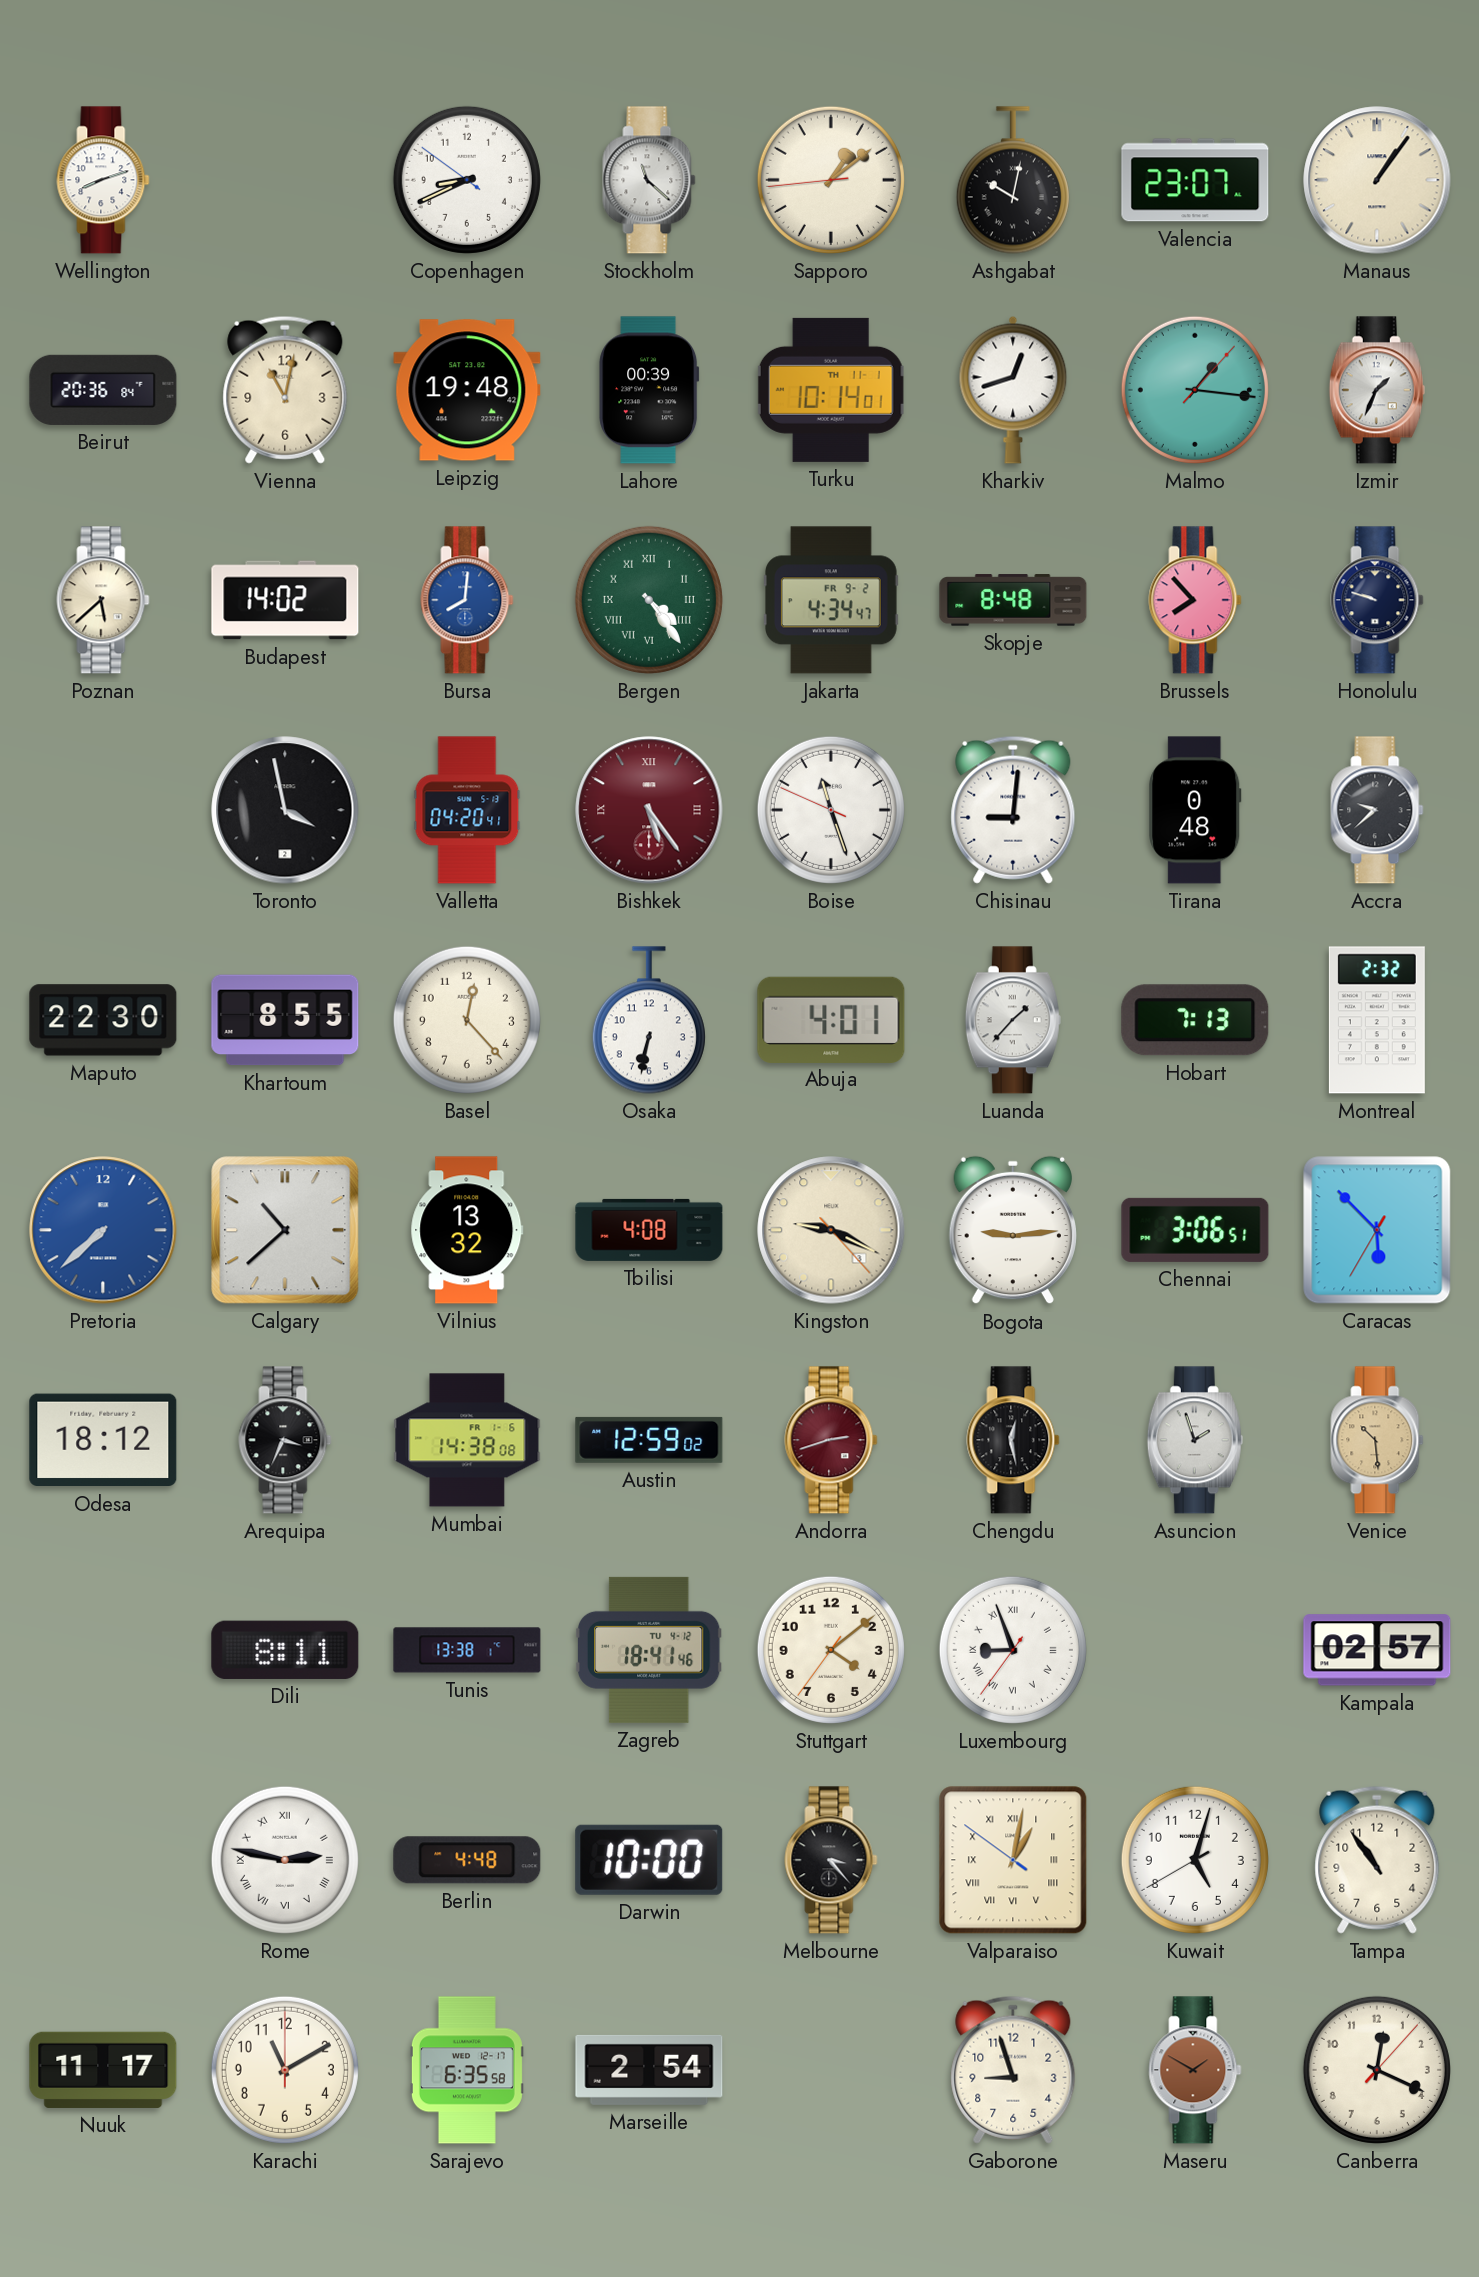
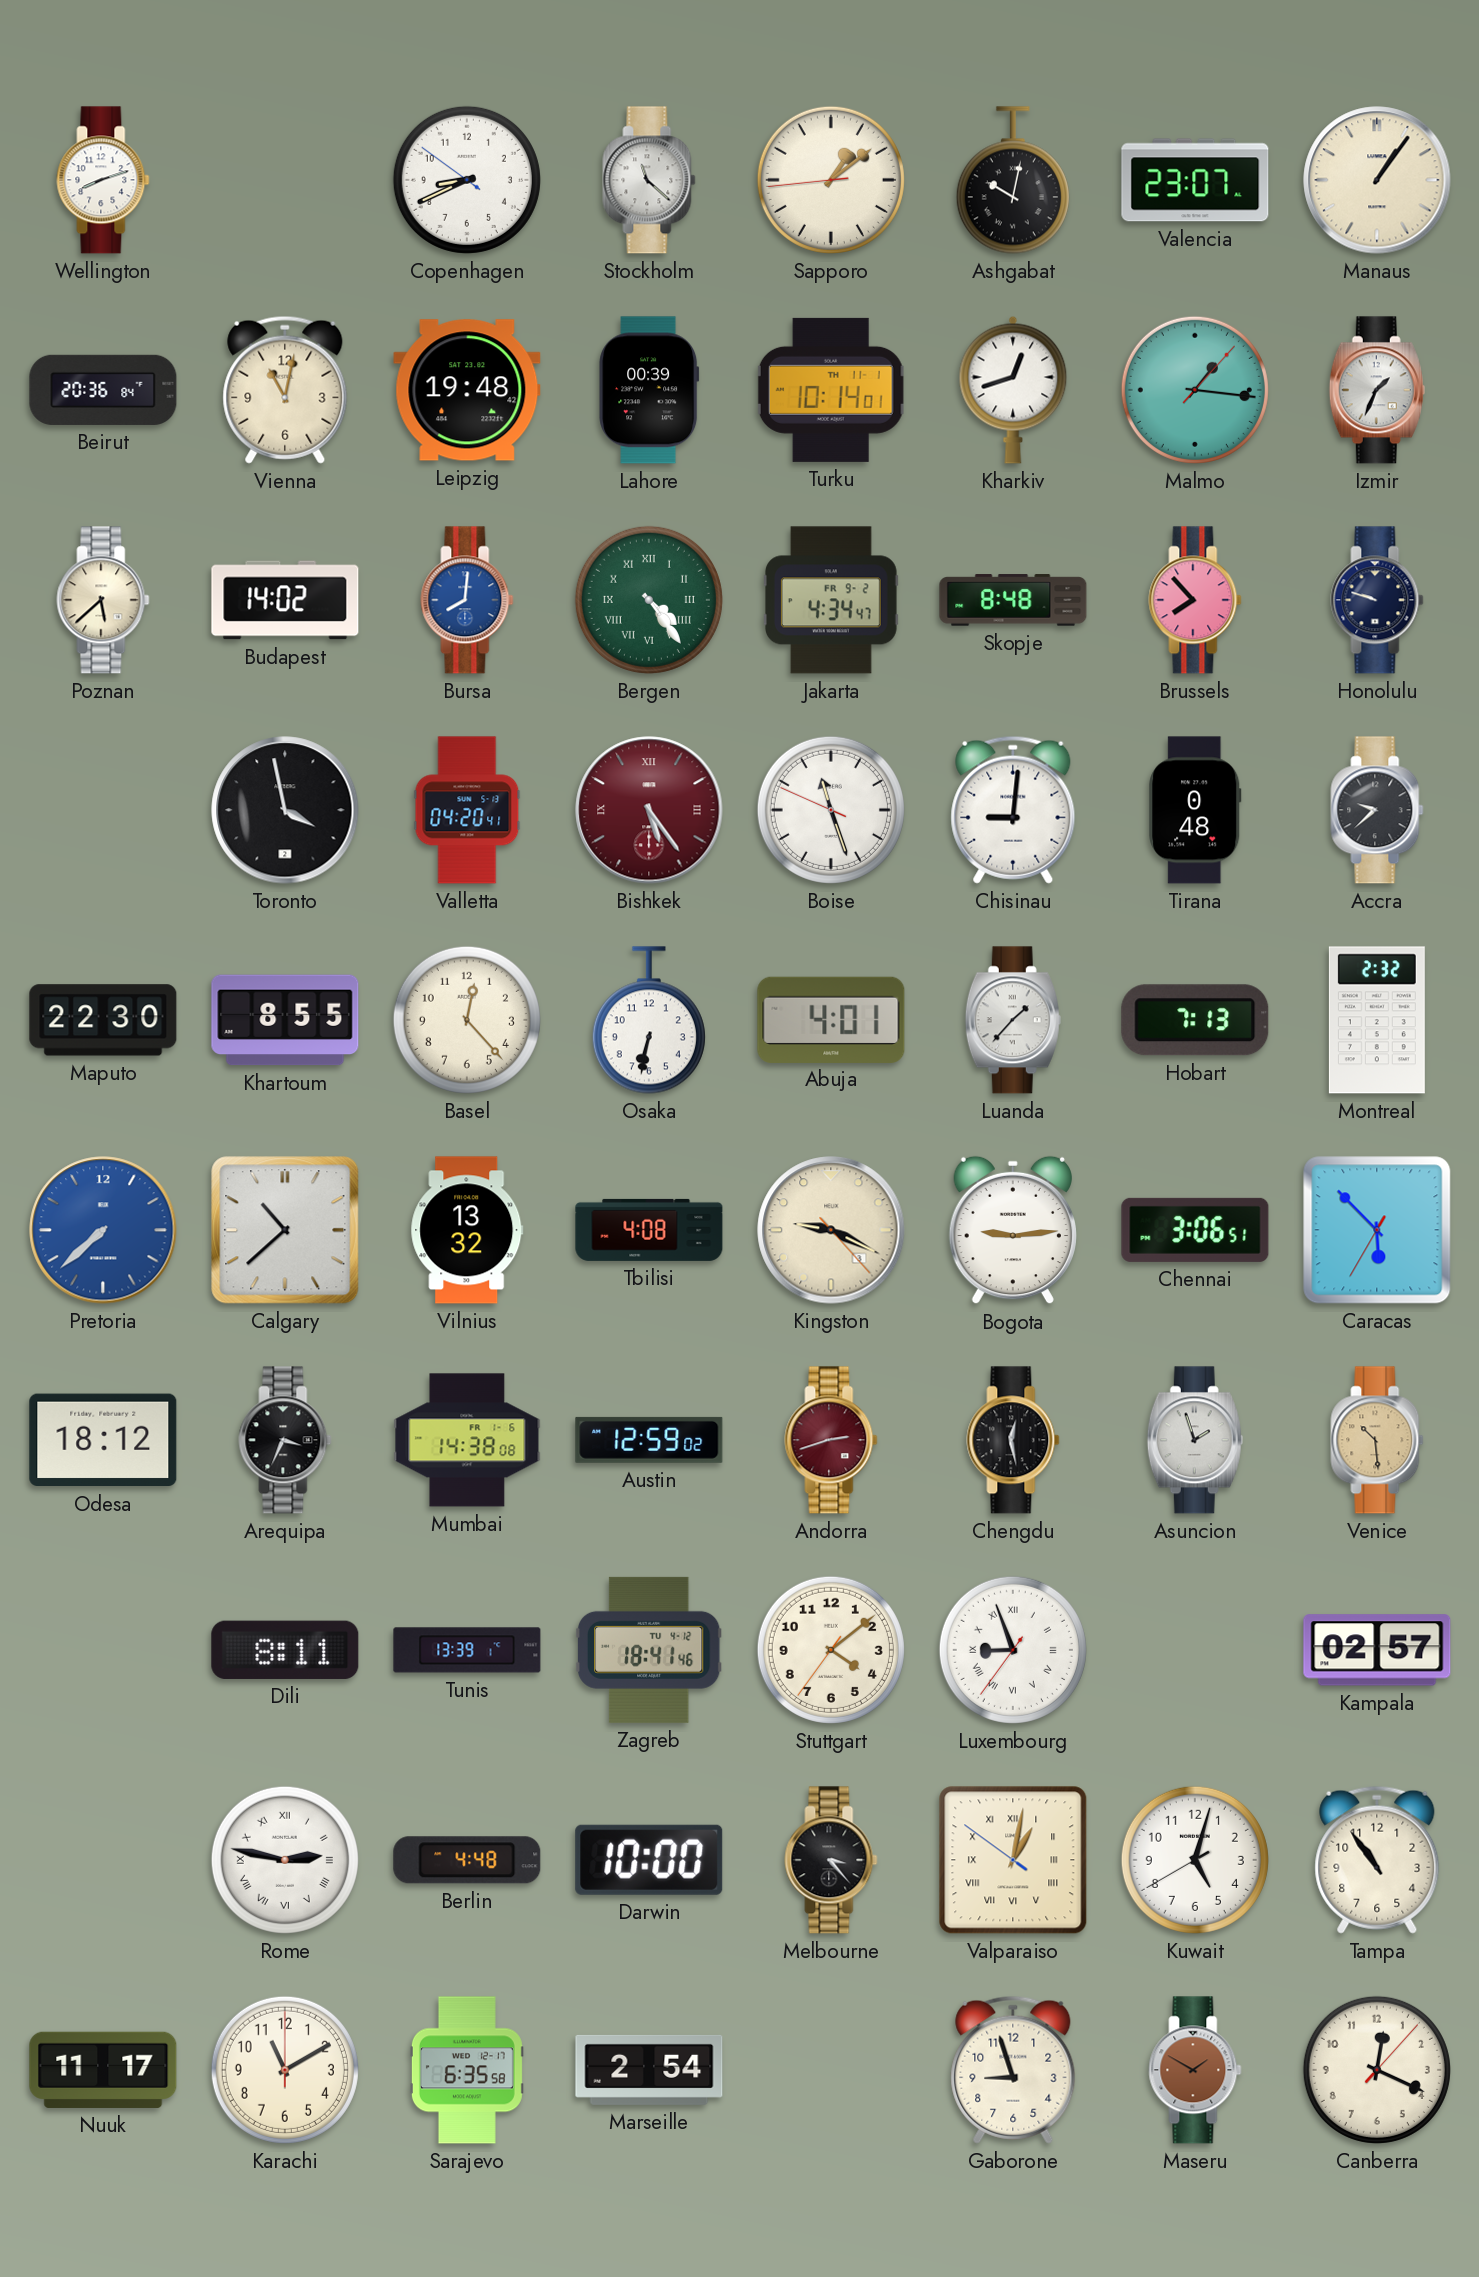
Tunis: 13:38 -> 13:39
